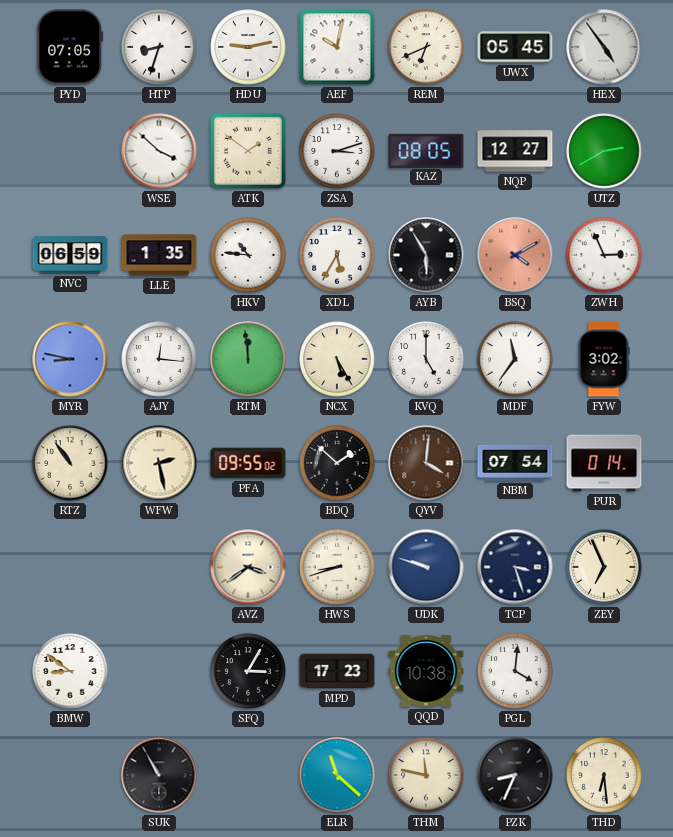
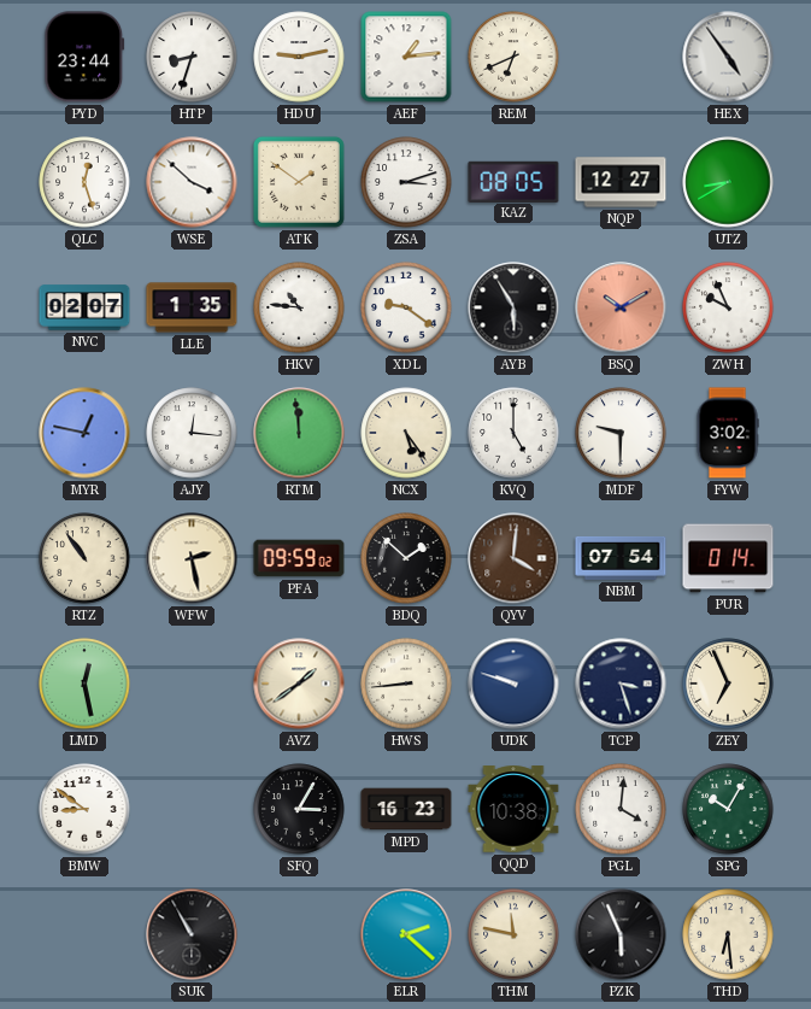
PYD: 07:05 -> 23:44
AEF: 10:02 -> 1:14
UWX: 05:45 -> none
QLC: none -> 12:27
UTZ: 2:40 -> 8:40
NVC: 06:59 -> 02:07
XDL: 5:35 -> 9:21
BSQ: 4:10 -> 10:10
ZWH: 2:56 -> 9:56
MYR: 8:47 -> 12:47
NCX: 5:25 -> 5:24
MDF: 11:36 -> 9:30
PFA: 09:55 -> 09:59
LMD: none -> 12:28
AVZ: 3:39 -> 1:39
HWS: 8:42 -> 8:44
MPD: 17:23 -> 16:23
SPG: none -> 10:05
ELR: 11:22 -> 2:22
PZK: 8:34 -> 5:56
